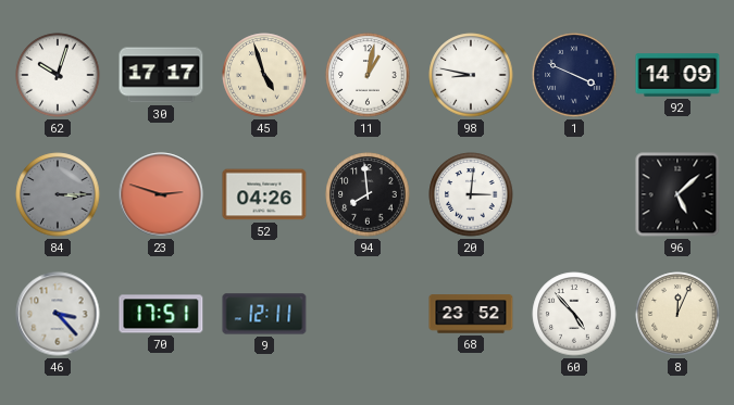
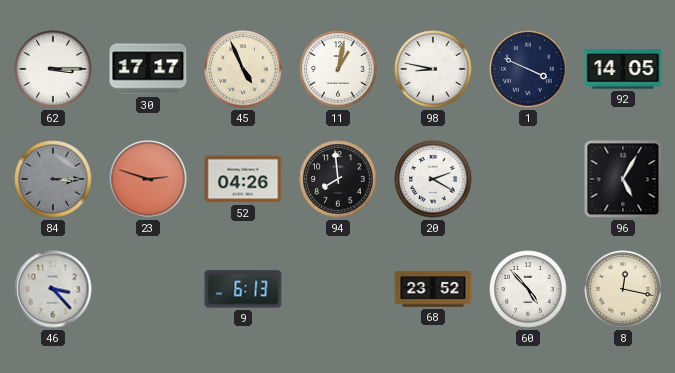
62: 10:03 -> 3:15
45: 4:57 -> 4:56
92: 14:09 -> 14:05
20: 3:01 -> 2:20
96: 5:08 -> 5:05
70: 17:51 -> none
9: 12:11 -> 6:13
8: 12:04 -> 12:17
